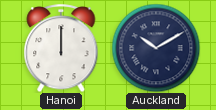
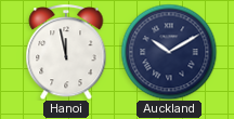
Hanoi: 12:00 -> 11:58
